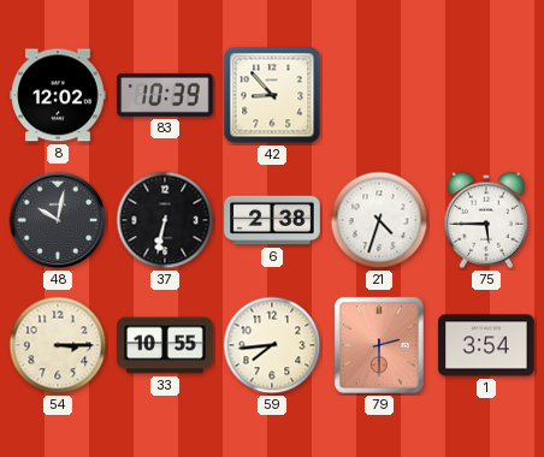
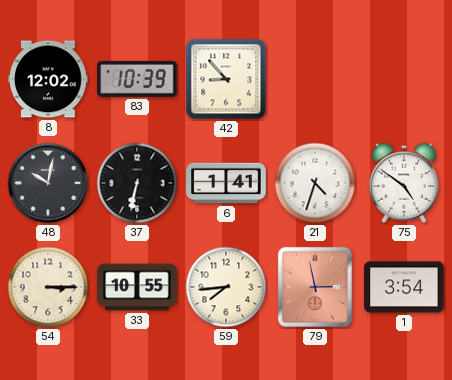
6: 2:38 -> 1:41
75: 5:45 -> 4:51
79: 2:30 -> 2:58
